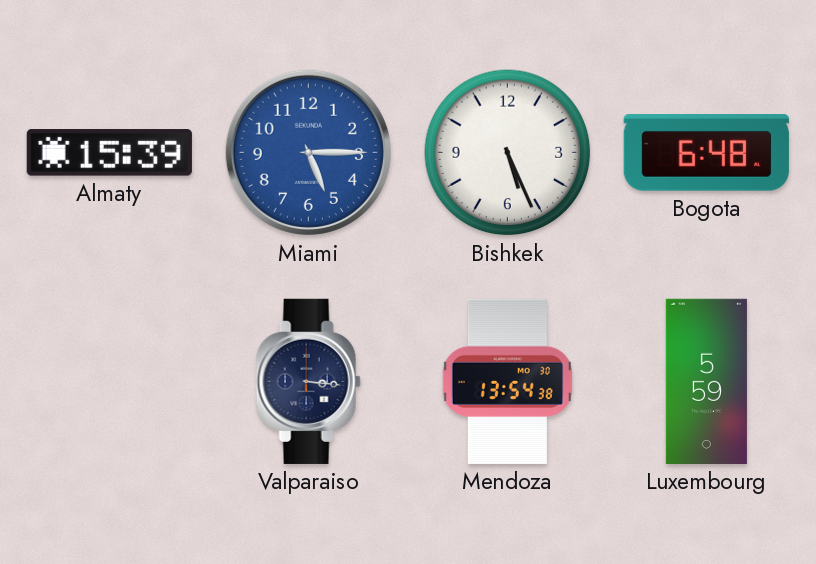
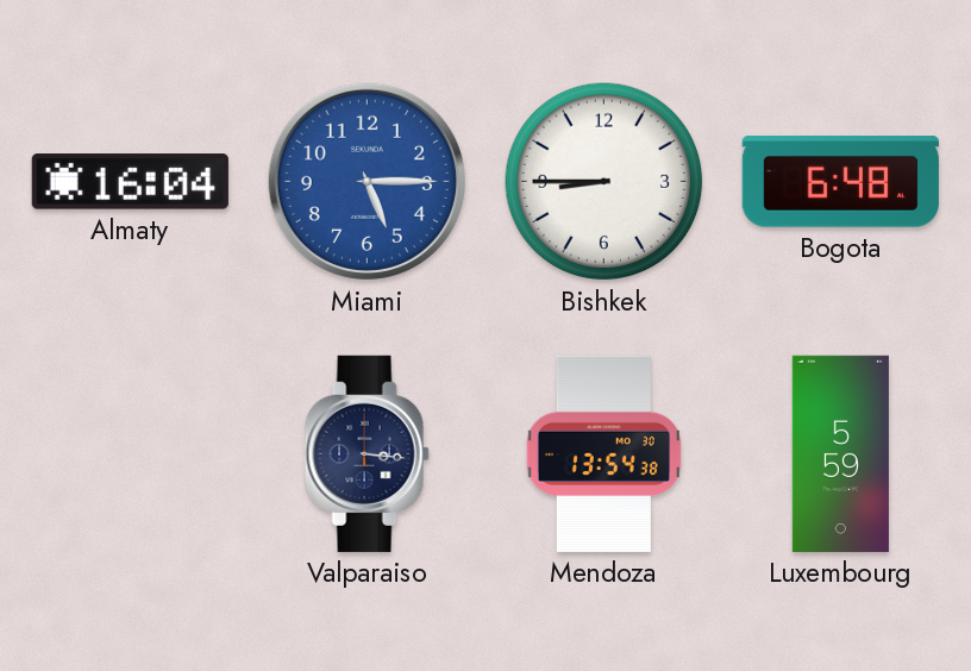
Almaty: 15:39 -> 16:04
Bishkek: 5:26 -> 8:45
